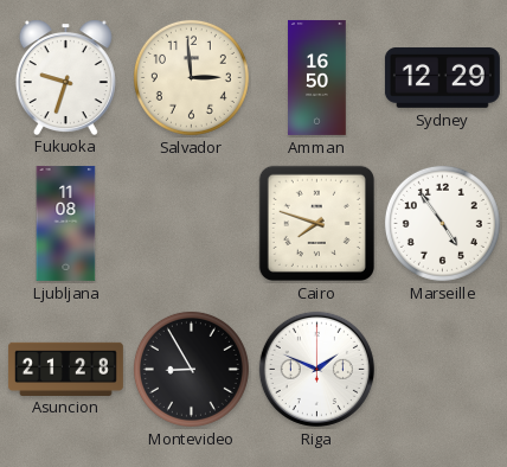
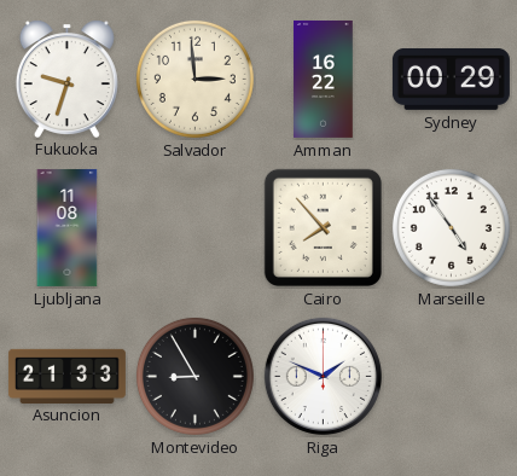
Amman: 16:50 -> 16:22
Sydney: 12:29 -> 00:29
Cairo: 7:48 -> 7:53
Asuncion: 21:28 -> 21:33
